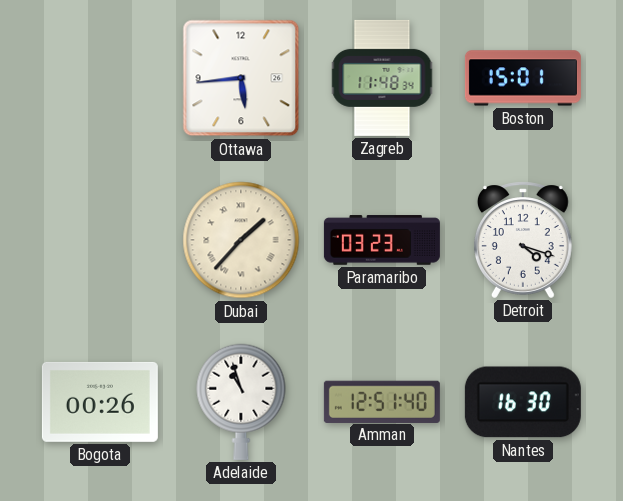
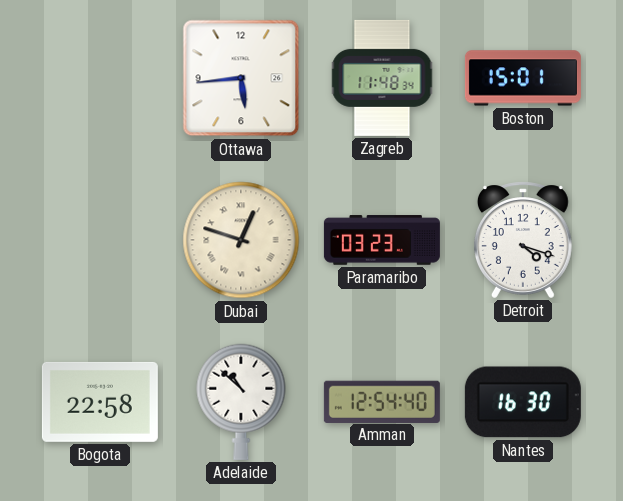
Dubai: 1:37 -> 12:48
Bogota: 00:26 -> 22:58
Adelaide: 10:57 -> 10:52
Amman: 12:51 -> 12:54
